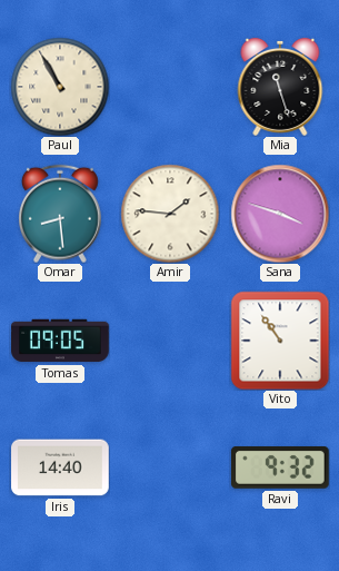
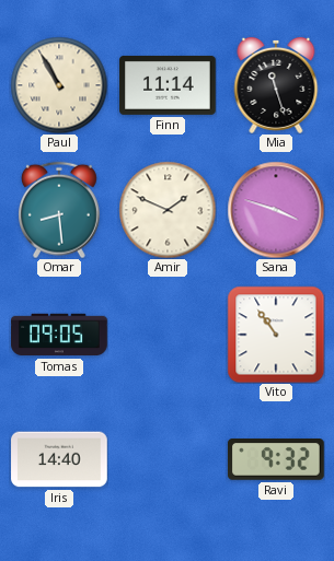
Finn: none -> 11:14
Amir: 1:46 -> 1:49
